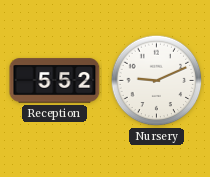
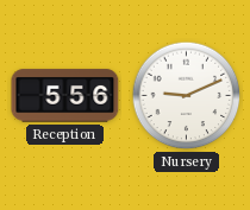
Reception: 5:52 -> 5:56
